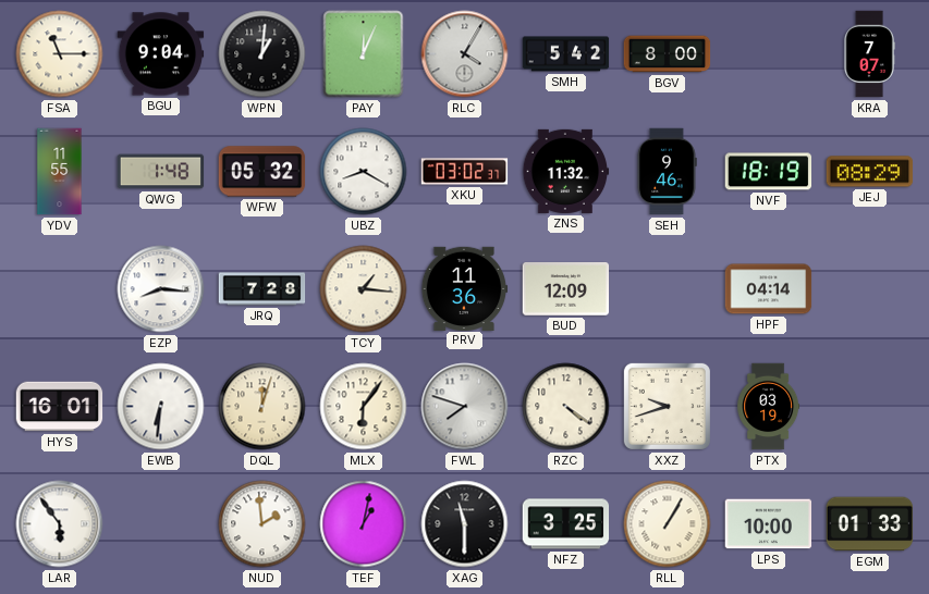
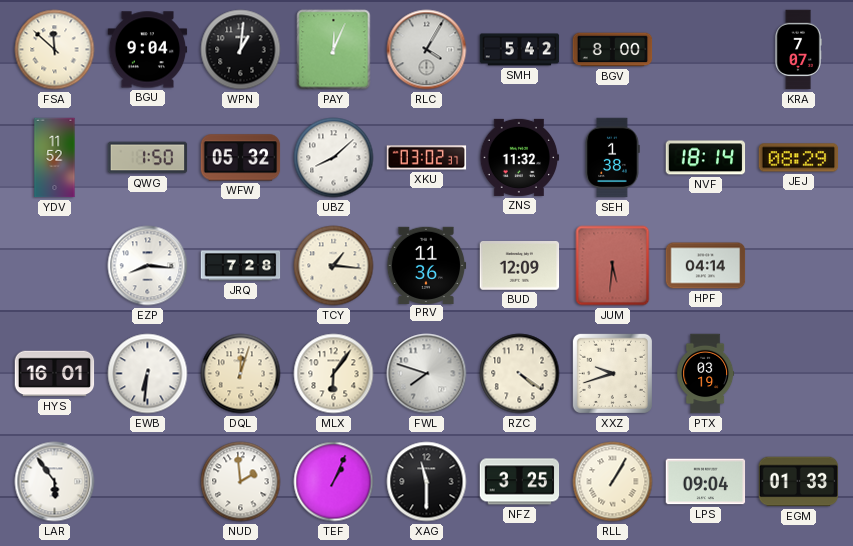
FSA: 11:15 -> 11:52
YDV: 11:55 -> 11:52
QWG: 1:48 -> 1:50
UBZ: 8:20 -> 8:08
SEH: 9:46 -> 1:38
NVF: 18:19 -> 18:14
JUM: none -> 5:31
TEF: 1:02 -> 1:04
LPS: 10:00 -> 09:04
